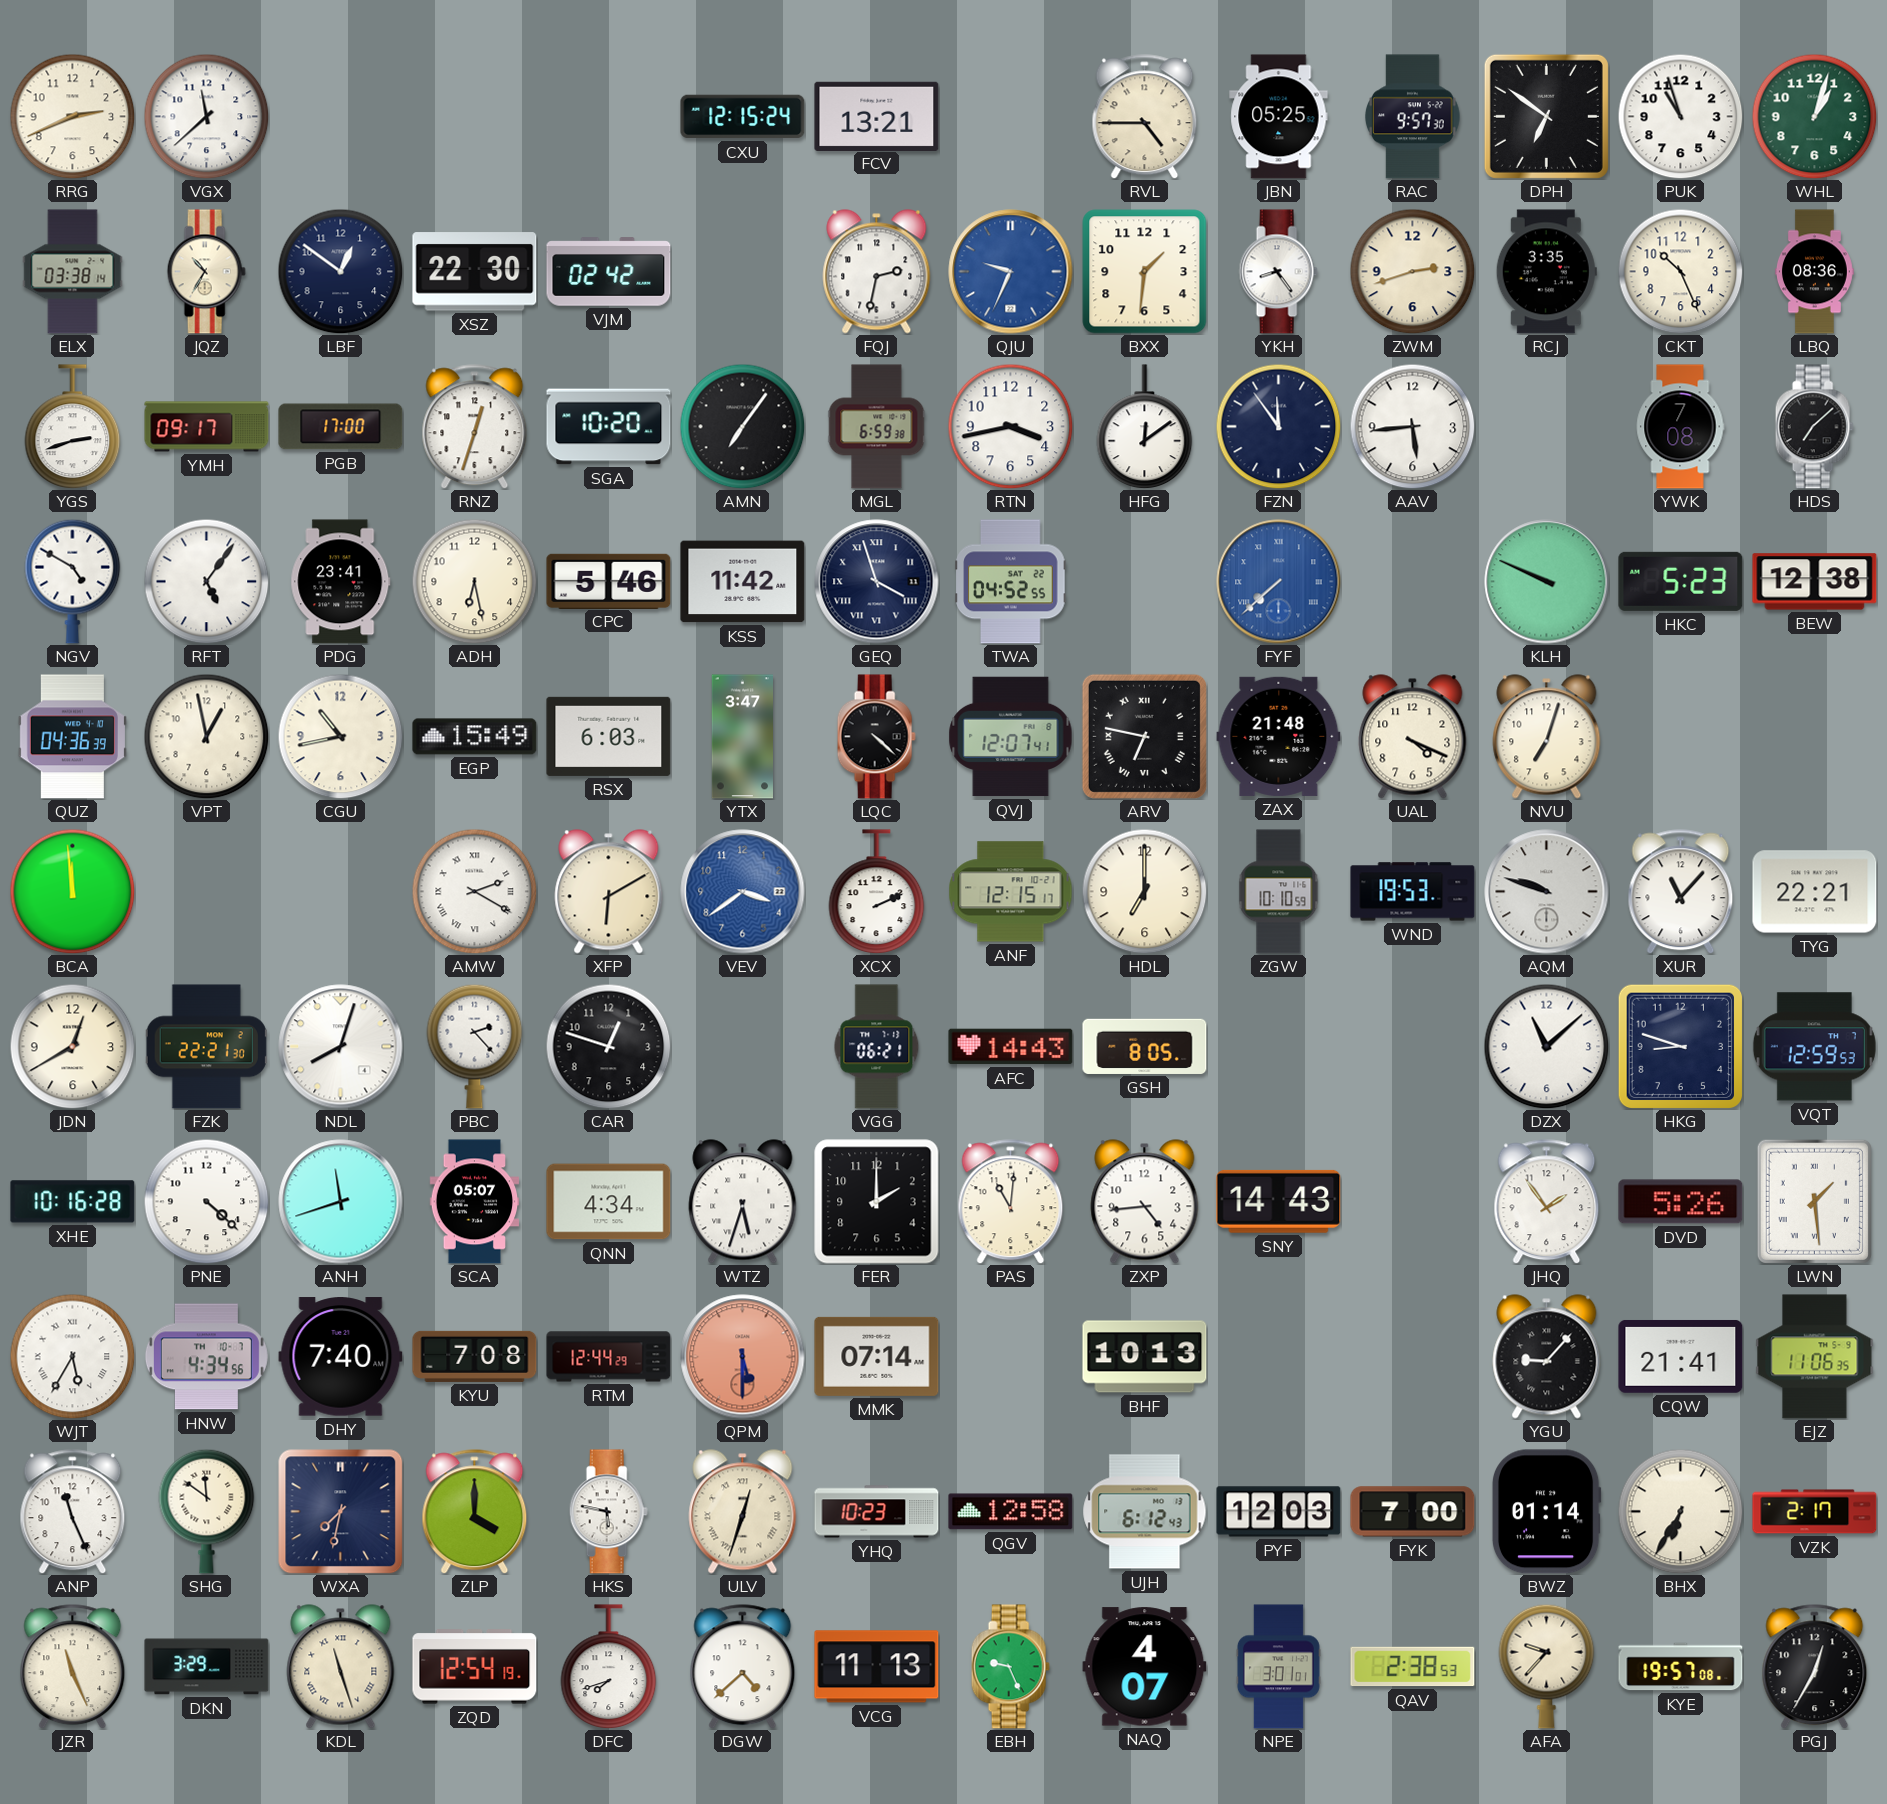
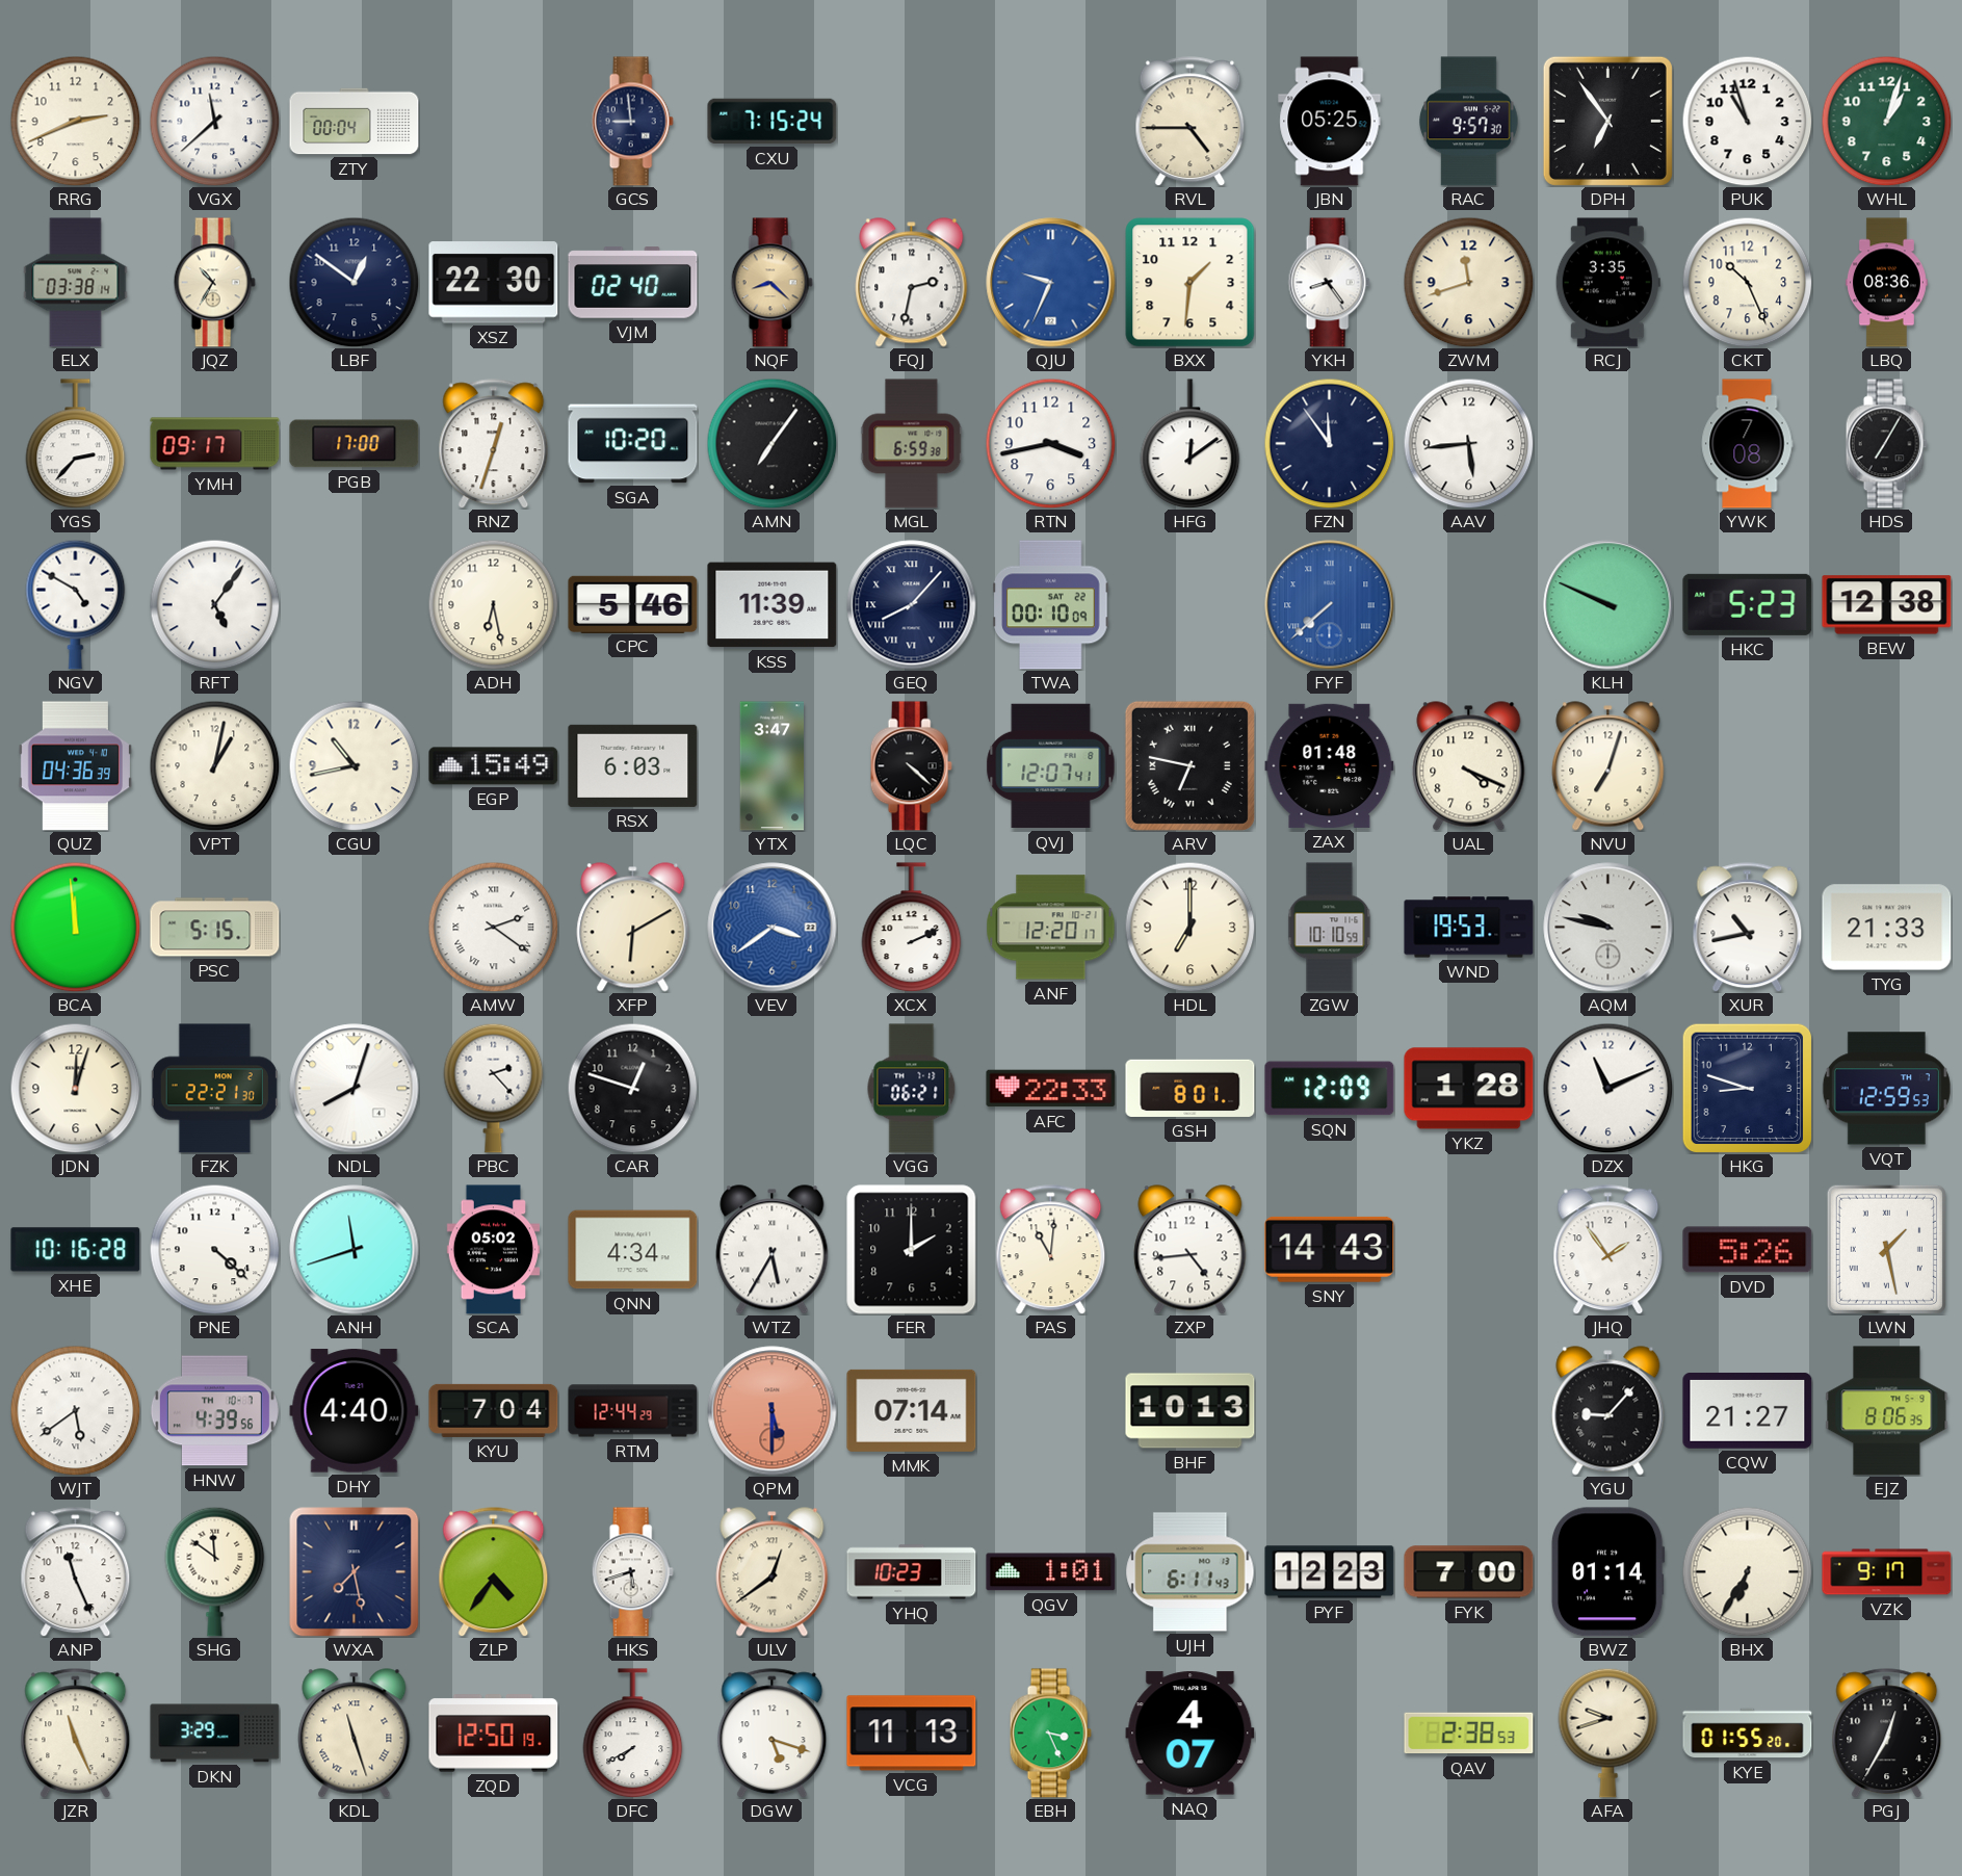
ZTY: none -> 00:04
GCS: none -> 8:59
CXU: 12:15 -> 7:15
FCV: 13:21 -> none
DPH: 6:51 -> 6:54
VJM: 02:42 -> 02:40
NQF: none -> 8:22
ZWM: 2:42 -> 11:42
YGS: 2:42 -> 2:37
HDS: 7:08 -> 7:05
PDG: 23:41 -> none
KSS: 11:42 -> 11:39
GEQ: 3:57 -> 8:07
TWA: 04:52 -> 00:10
VPT: 12:58 -> 1:02
ZAX: 21:48 -> 01:48
PSC: none -> 5:15
AMW: 2:20 -> 2:21
ANF: 12:15 -> 12:20
AQM: 9:48 -> 9:47
XUR: 11:07 -> 10:43
TYG: 22:21 -> 21:33
JDN: 12:40 -> 12:03
AFC: 14:43 -> 22:33
GSH: 8:05 -> 8:01
SQN: none -> 12:09
YKZ: none -> 1:28
DZX: 11:08 -> 11:11
SCA: 05:07 -> 05:02
WTZ: 5:33 -> 5:35
LWN: 1:29 -> 1:28
WJT: 5:35 -> 5:39
HNW: 4:34 -> 4:39
DHY: 7:40 -> 4:40
KYU: 7:08 -> 7:04
CQW: 21:41 -> 21:27
EJZ: 11:06 -> 8:06
WXA: 7:32 -> 7:28
ZLP: 4:00 -> 4:36
HKS: 5:47 -> 5:42
ULV: 12:33 -> 12:39
QGV: 12:58 -> 1:01
UJH: 6:12 -> 6:11
PYF: 12:03 -> 12:23
VZK: 2:17 -> 9:17
ZQD: 12:54 -> 12:50
DFC: 7:42 -> 7:40
DGW: 4:38 -> 5:18
EBH: 9:26 -> 3:26
NPE: 3:01 -> none
AFA: 9:37 -> 9:42
KYE: 19:57 -> 01:55
